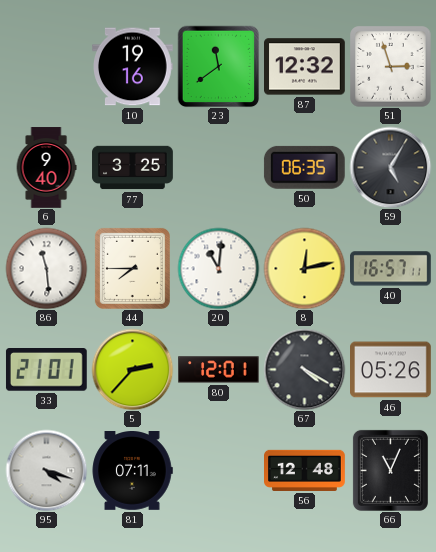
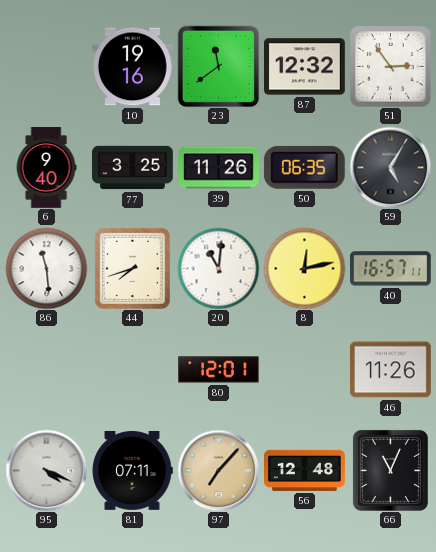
51: 2:57 -> 2:54
39: none -> 11:26
44: 7:45 -> 7:42
33: 21:01 -> none
5: 2:37 -> none
67: 4:20 -> none
46: 05:26 -> 11:26
95: 4:18 -> 4:19
97: none -> 7:07
